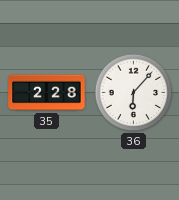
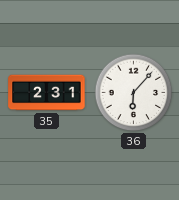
35: 2:28 -> 2:31
